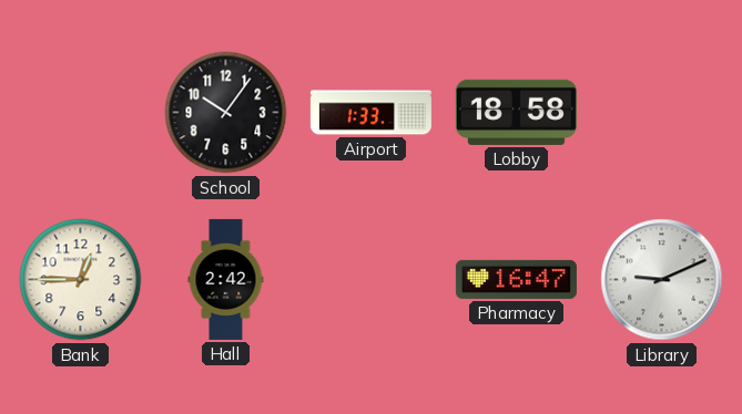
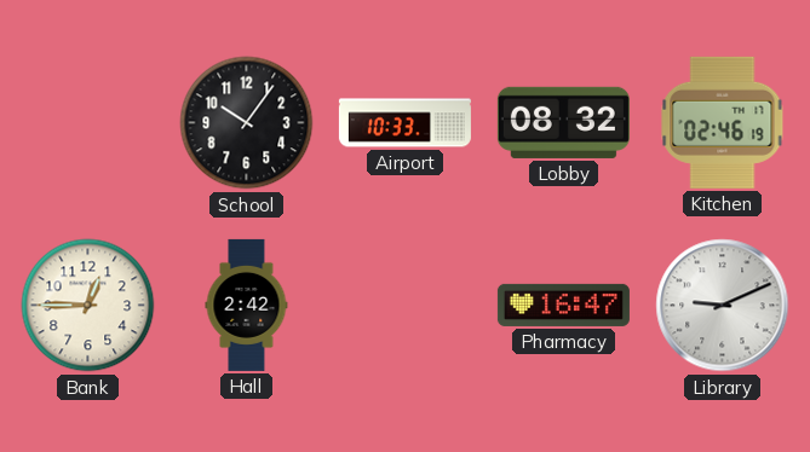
Airport: 1:33 -> 10:33
Lobby: 18:58 -> 08:32
Kitchen: none -> 02:46
